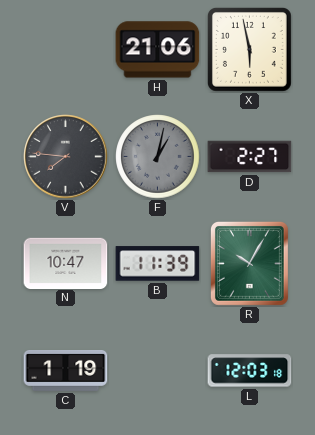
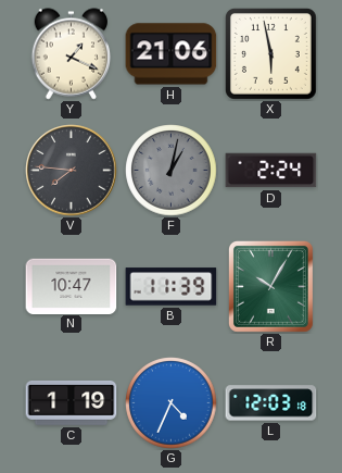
Y: none -> 1:19
D: 2:27 -> 2:24
G: none -> 4:34
